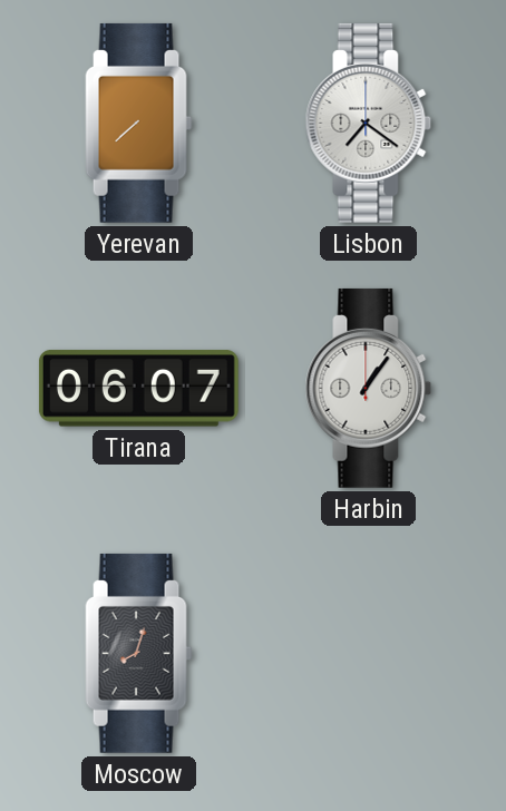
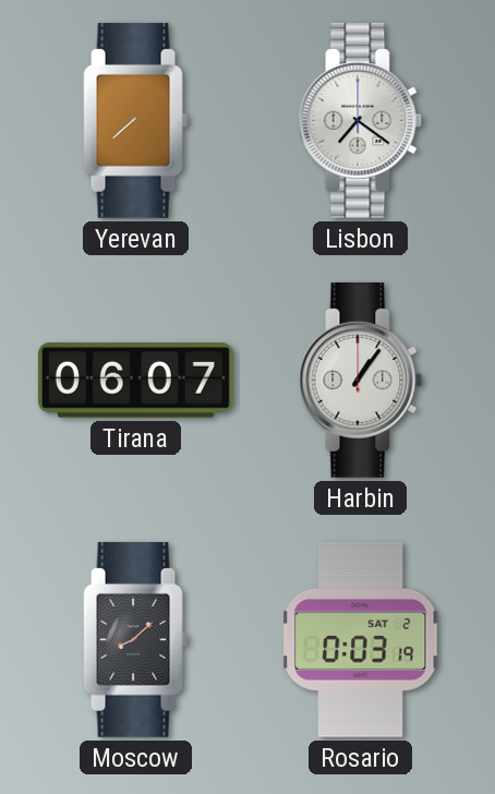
Moscow: 8:03 -> 8:08
Rosario: none -> 0:03
